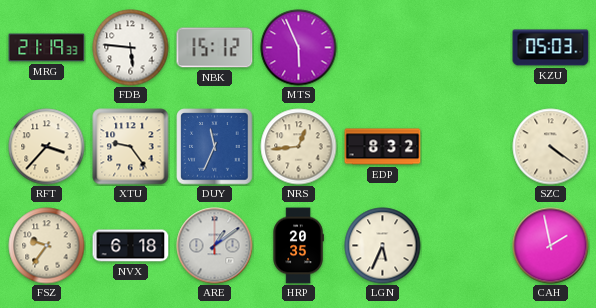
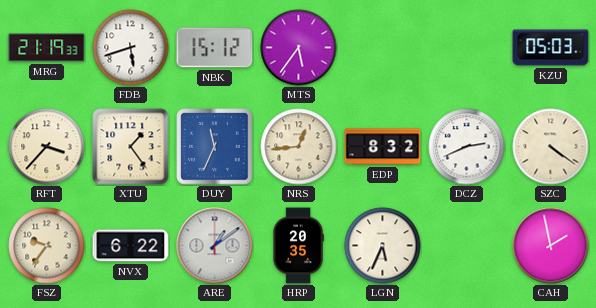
FDB: 5:46 -> 5:42
MTS: 5:56 -> 5:36
XTU: 9:24 -> 1:24
DCZ: none -> 2:41
NVX: 6:18 -> 6:22
